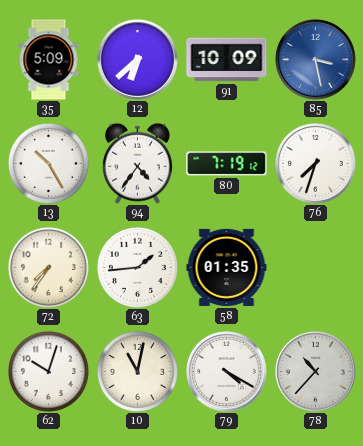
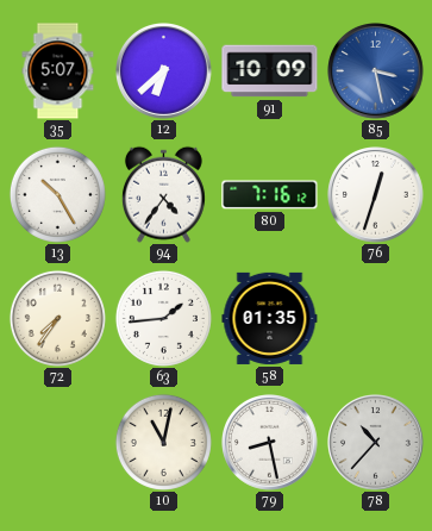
35: 5:09 -> 5:07
80: 7:19 -> 7:16
76: 7:33 -> 12:33
62: 10:03 -> none
79: 4:20 -> 8:28
